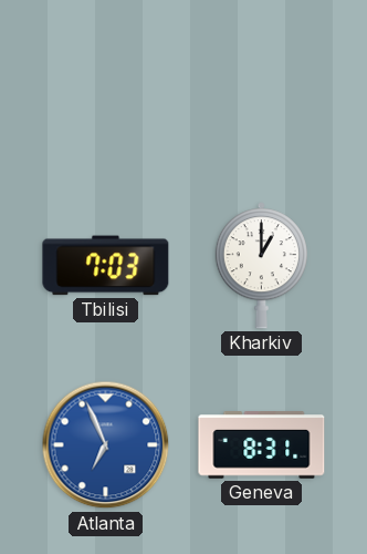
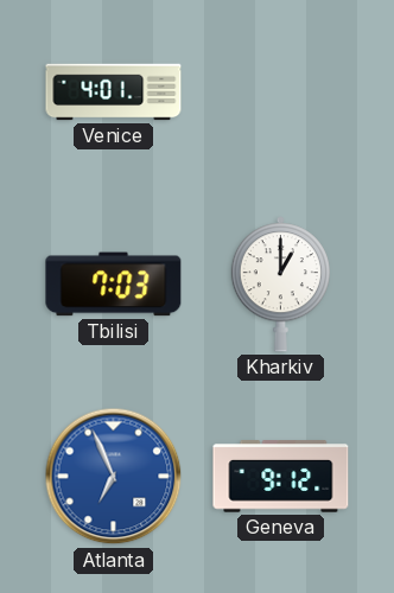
Venice: none -> 4:01
Geneva: 8:31 -> 9:12
